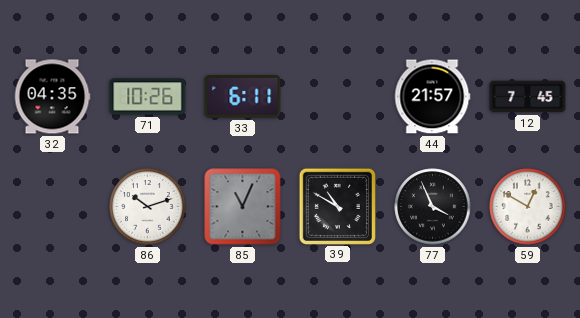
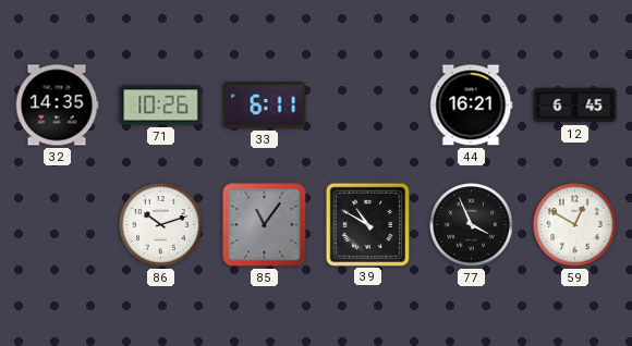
32: 04:35 -> 14:35
44: 21:57 -> 16:21
12: 7:45 -> 6:45
85: 11:04 -> 11:06
